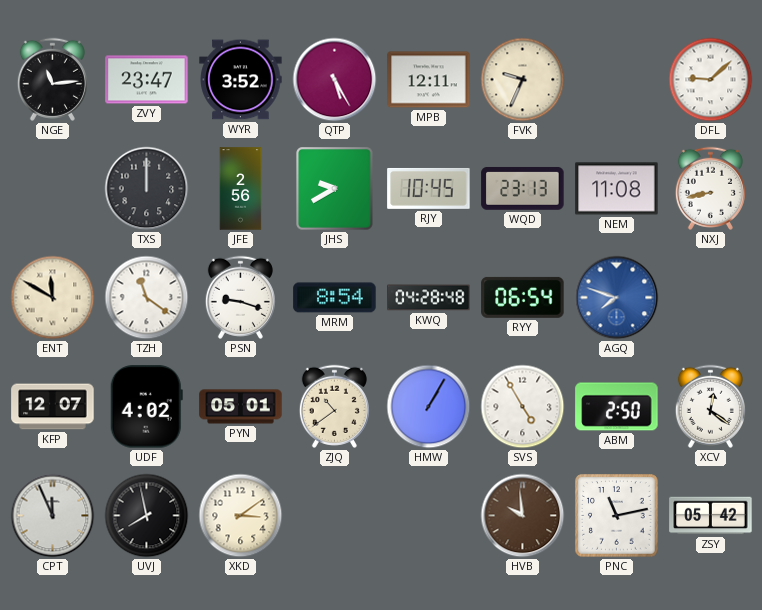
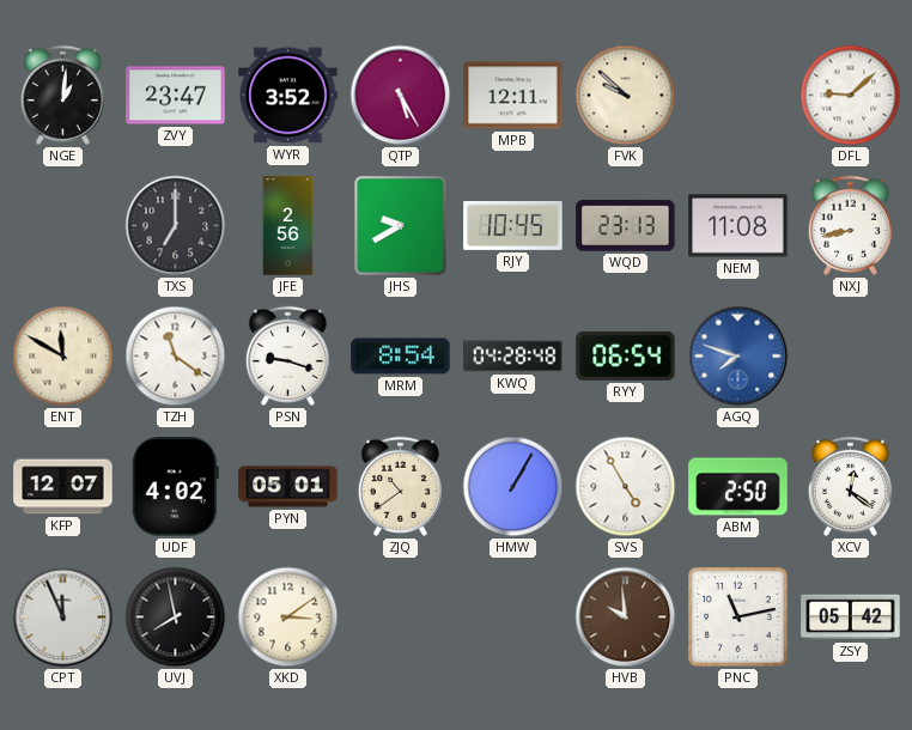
NGE: 11:14 -> 1:01
FVK: 9:34 -> 9:52
TXS: 12:00 -> 7:00
